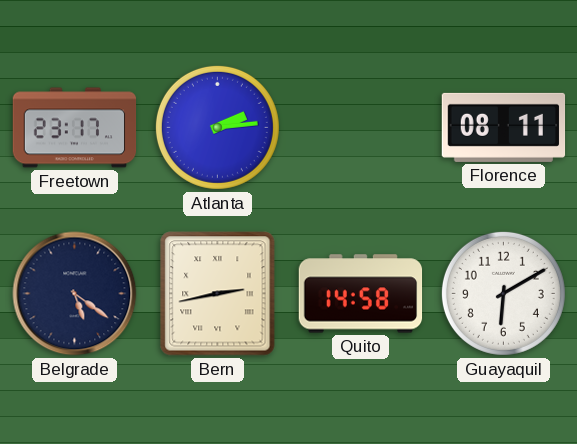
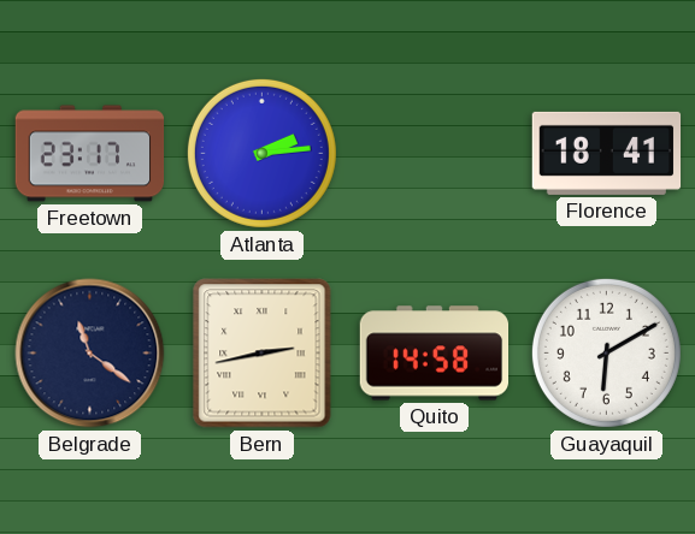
Florence: 08:11 -> 18:41
Belgrade: 5:21 -> 11:21
